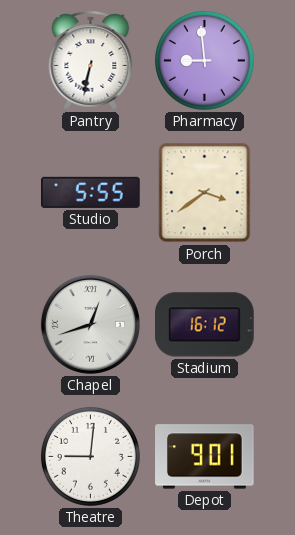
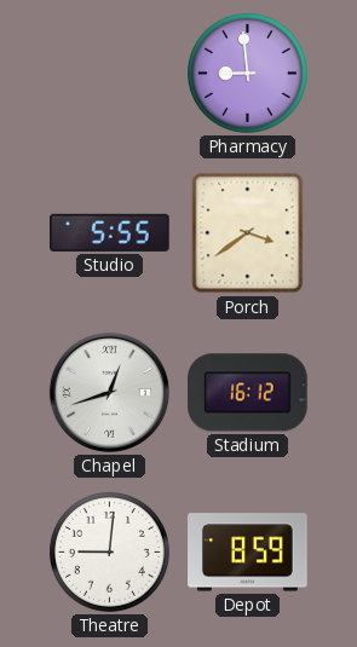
Pantry: 6:32 -> none
Depot: 9:01 -> 8:59
